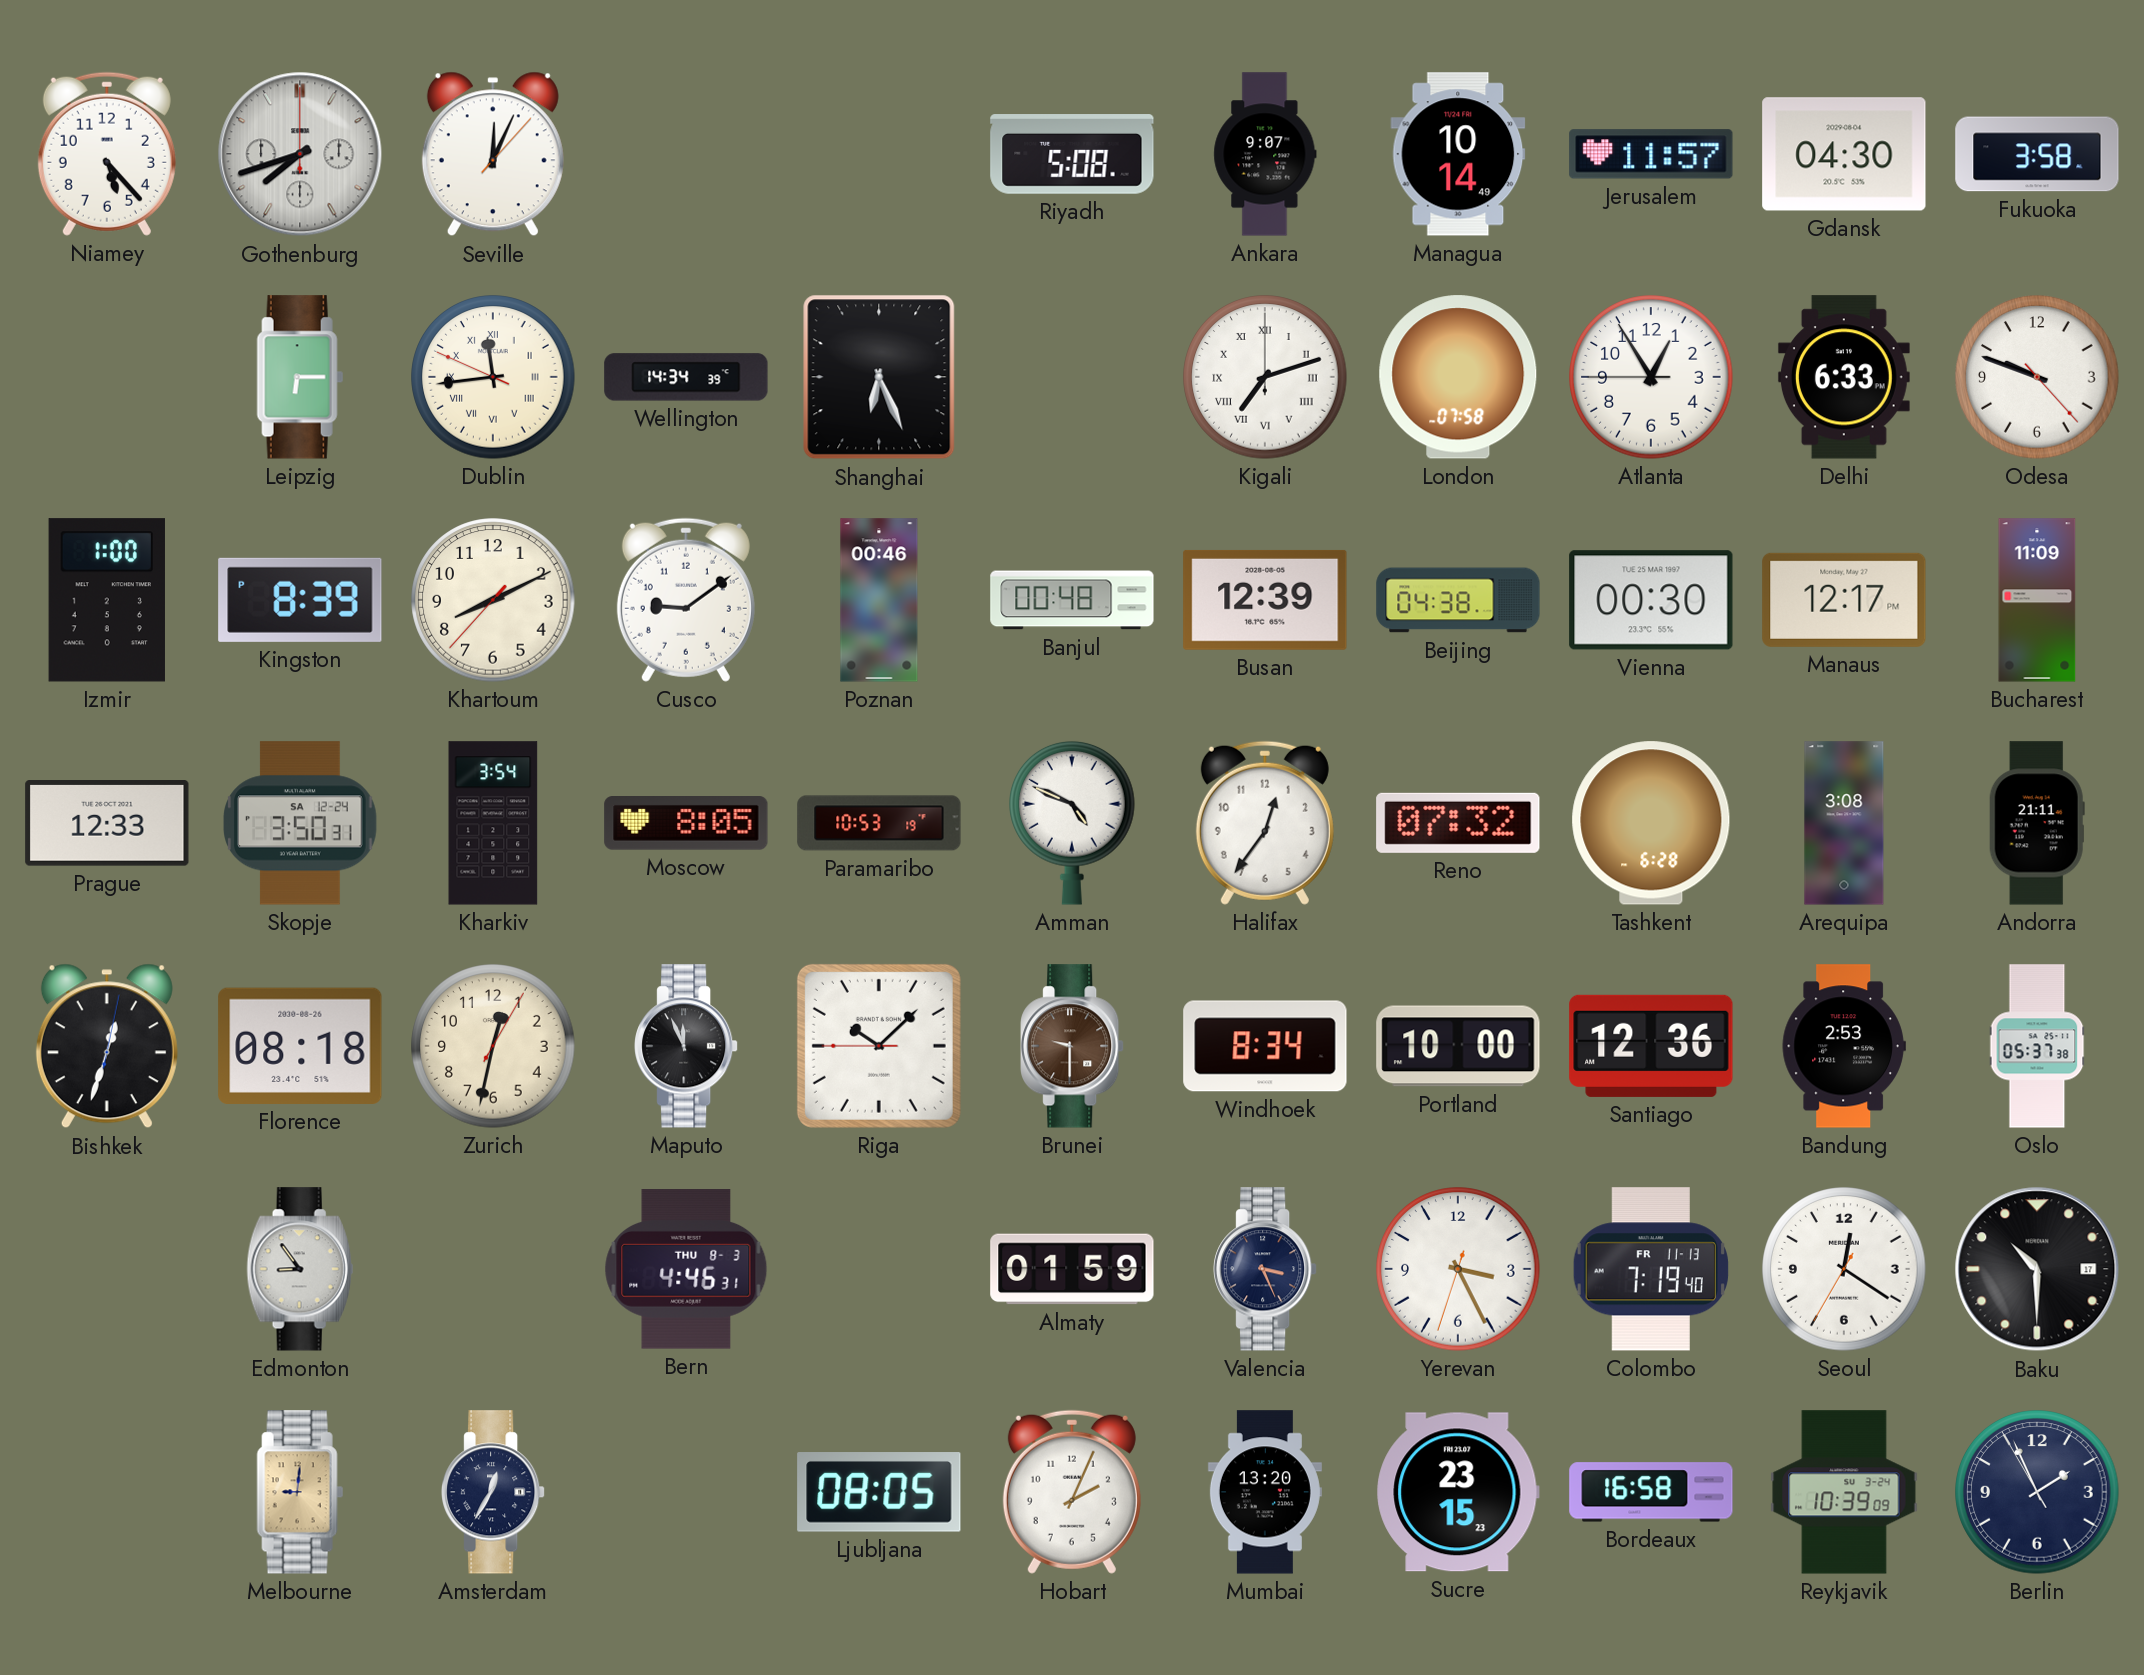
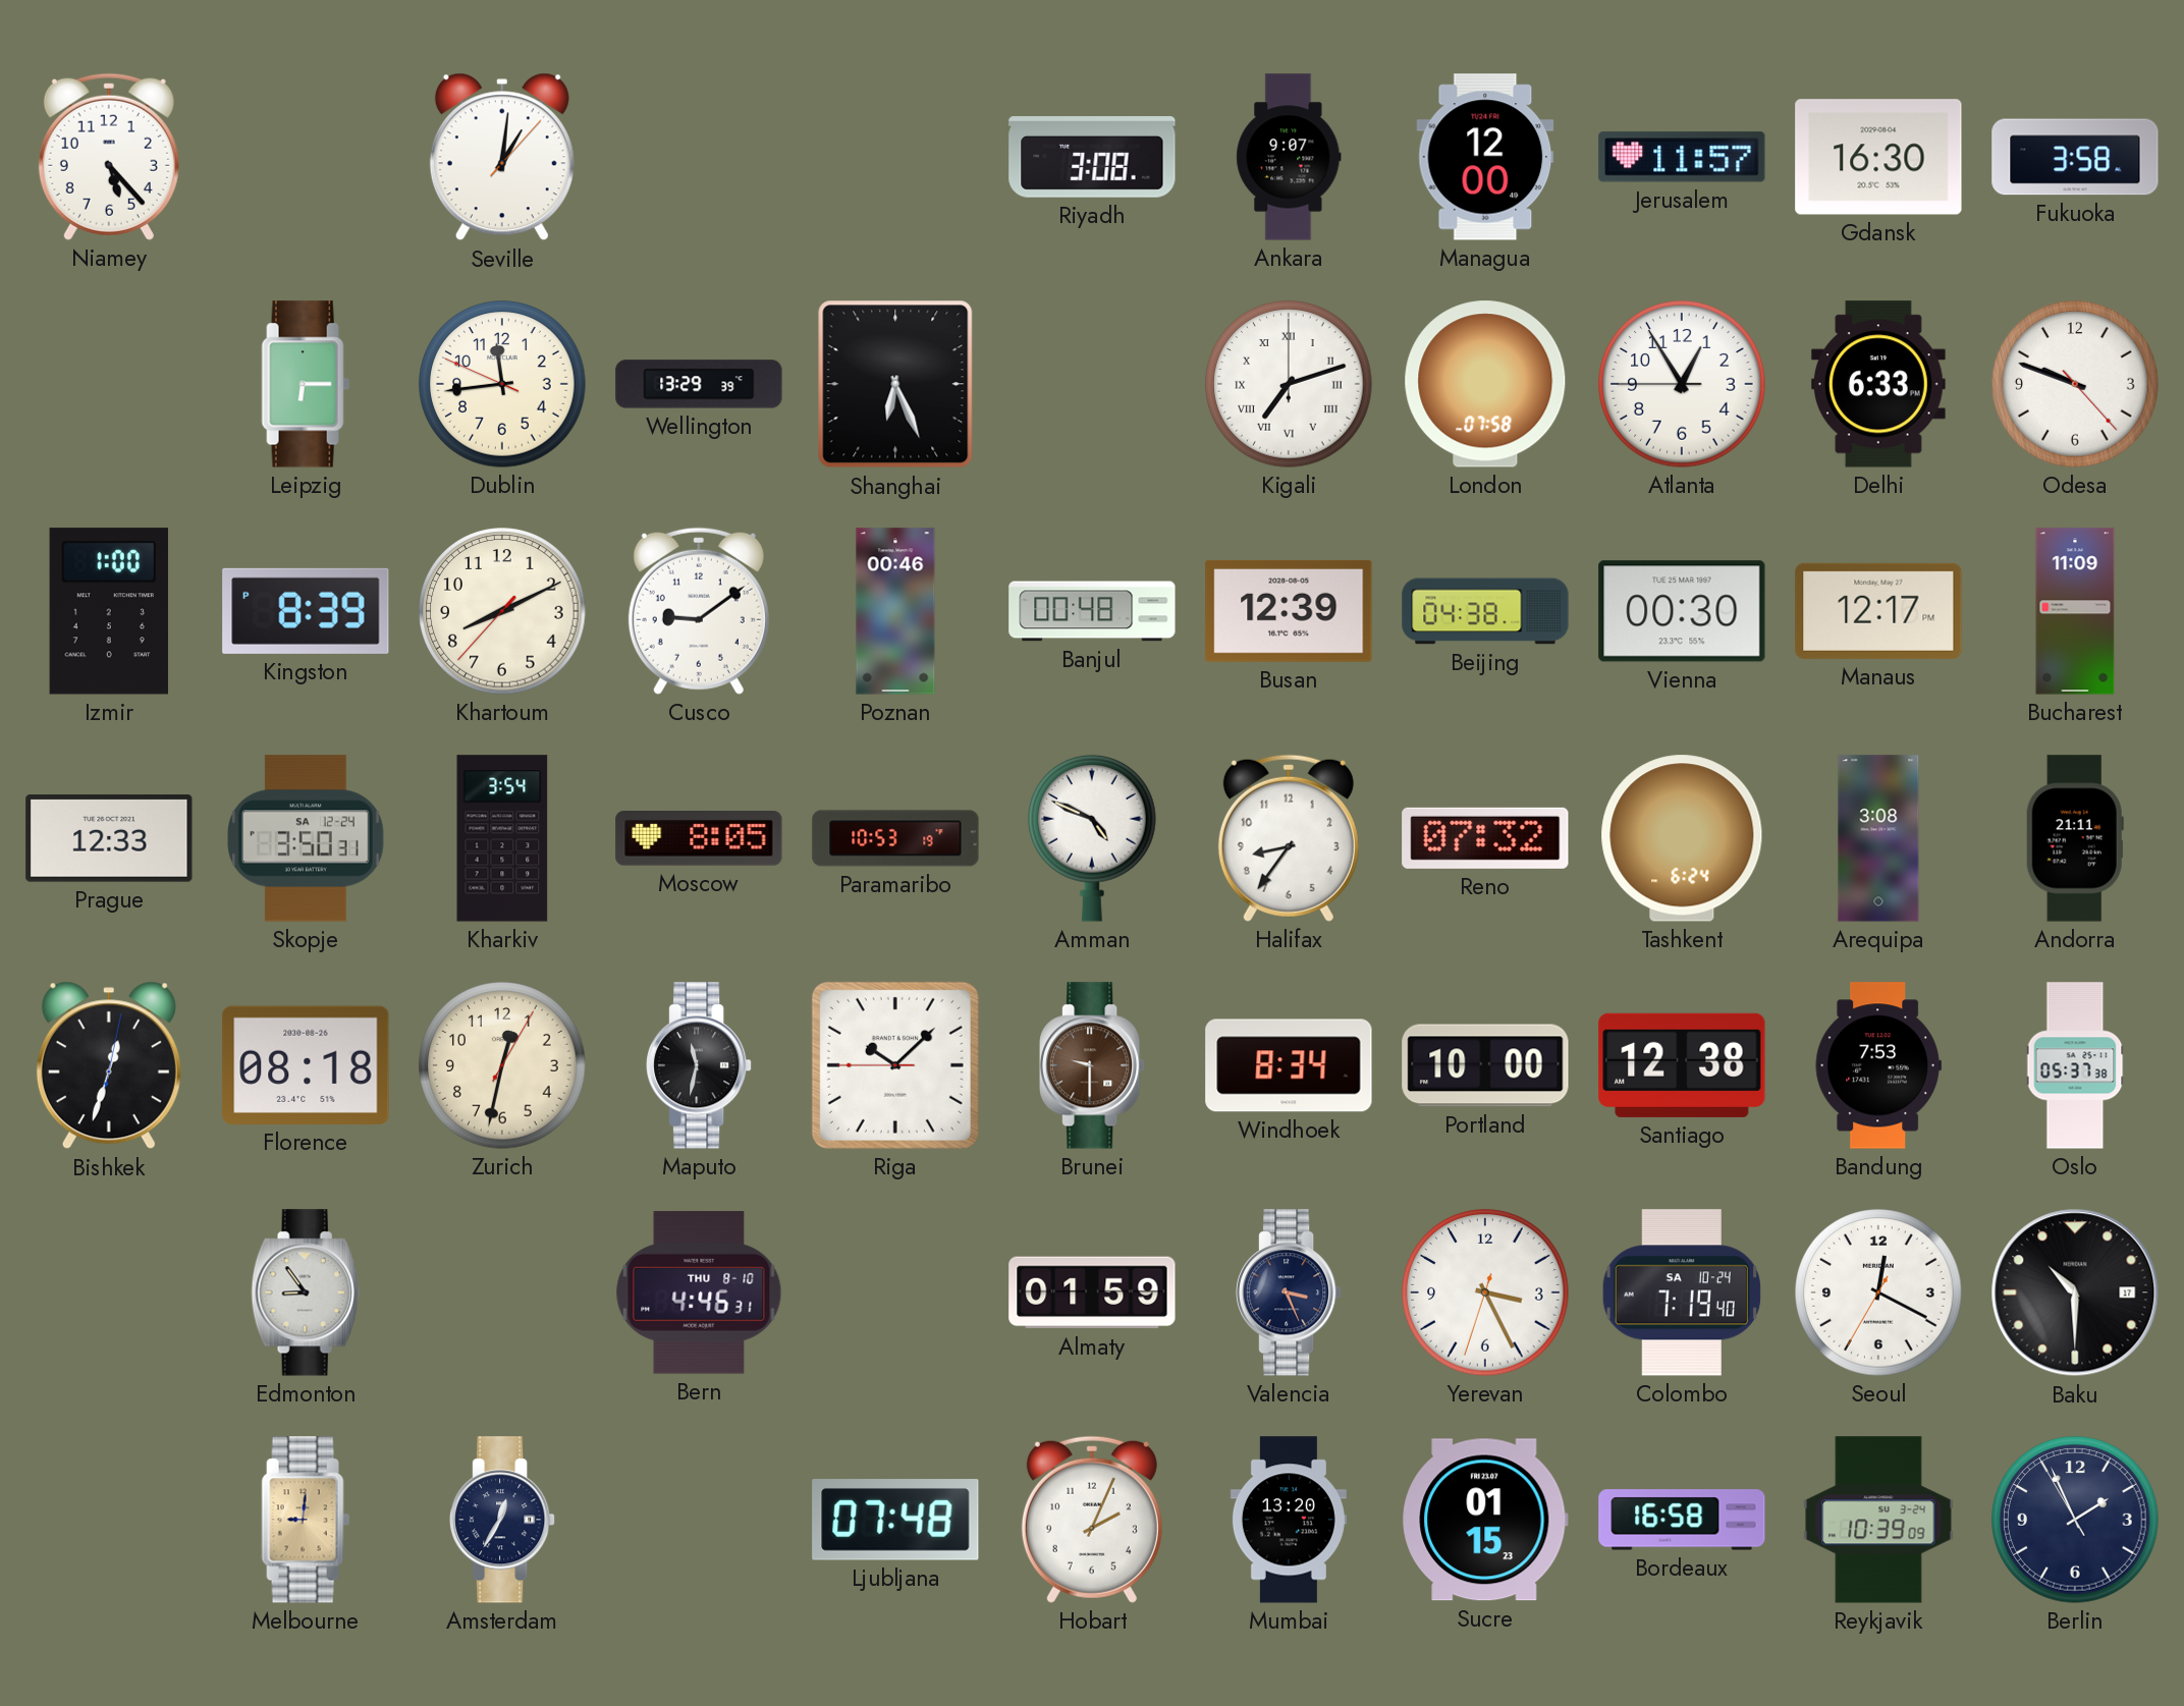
Gothenburg: 7:42 -> none
Seville: 12:04 -> 1:01
Riyadh: 5:08 -> 3:08
Managua: 10:14 -> 12:00
Gdansk: 04:30 -> 16:30
Dublin numerals: Roman -> Arabic
Wellington: 14:34 -> 13:29
Halifax: 12:36 -> 8:36
Tashkent: 6:28 -> 6:24
Maputo: 11:56 -> 11:32
Santiago: 12:36 -> 12:38
Bandung: 2:53 -> 7:53
Bern date: THU 8-3 -> THU 8-10
Colombo date: FR 11-13 -> SA 10-24
Seoul: 12:20 -> 12:19
Ljubljana: 08:05 -> 07:48
Sucre: 23:15 -> 01:15
